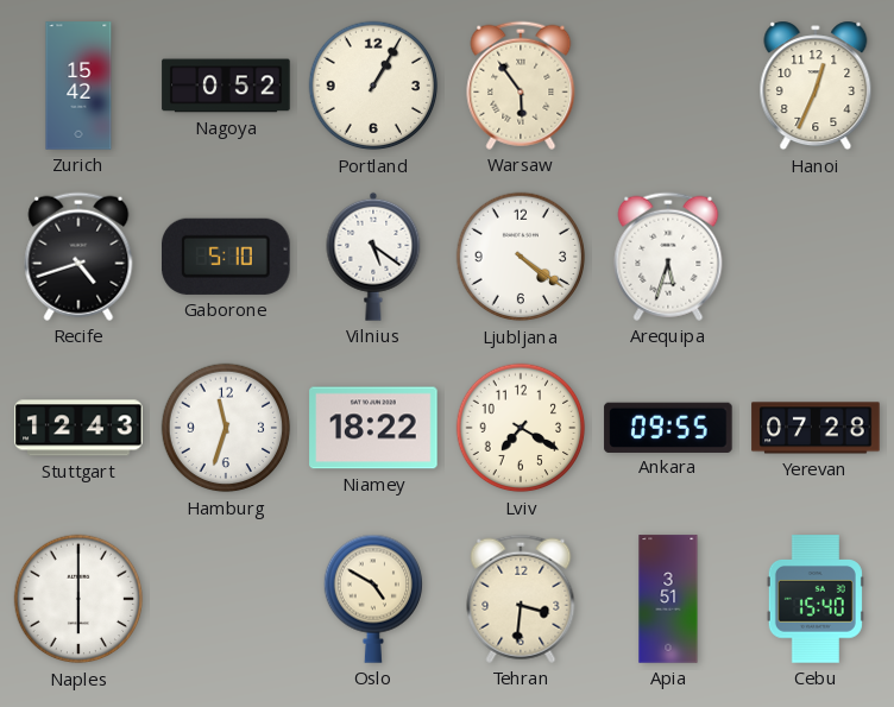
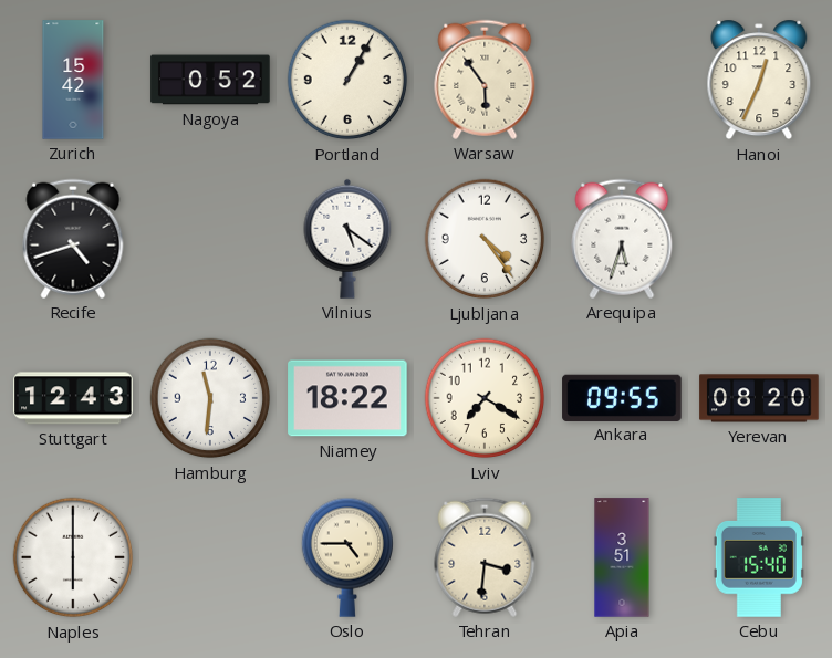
Gaborone: 5:10 -> none
Ljubljana: 4:21 -> 4:24
Hamburg: 11:33 -> 11:31
Yerevan: 07:28 -> 08:20
Oslo: 4:50 -> 4:45
